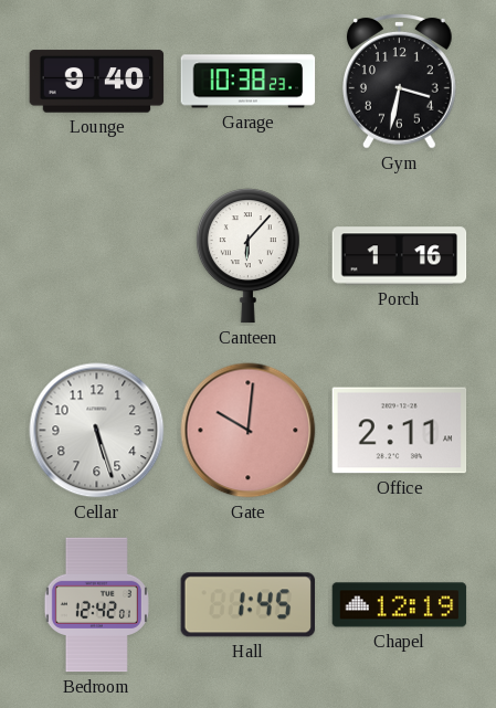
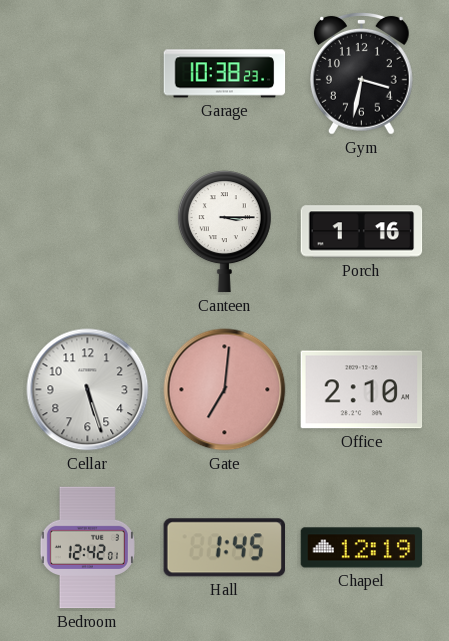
Lounge: 9:40 -> none
Canteen: 6:07 -> 3:15
Gate: 10:01 -> 7:01
Office: 2:11 -> 2:10
